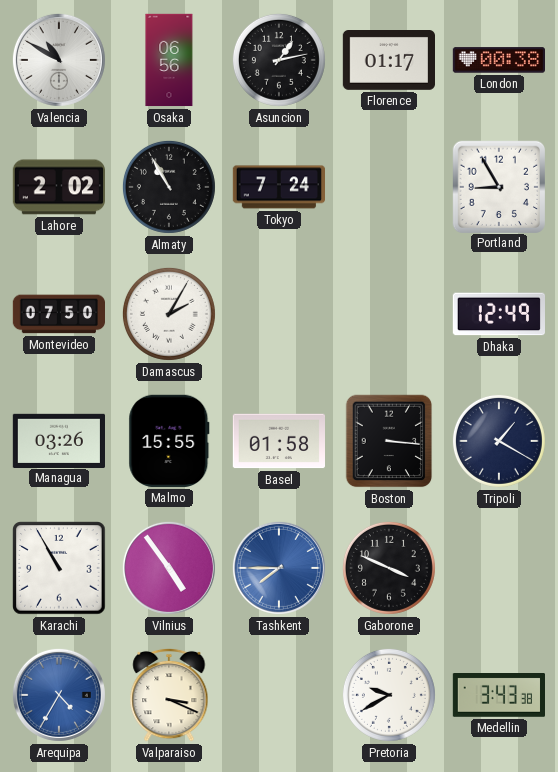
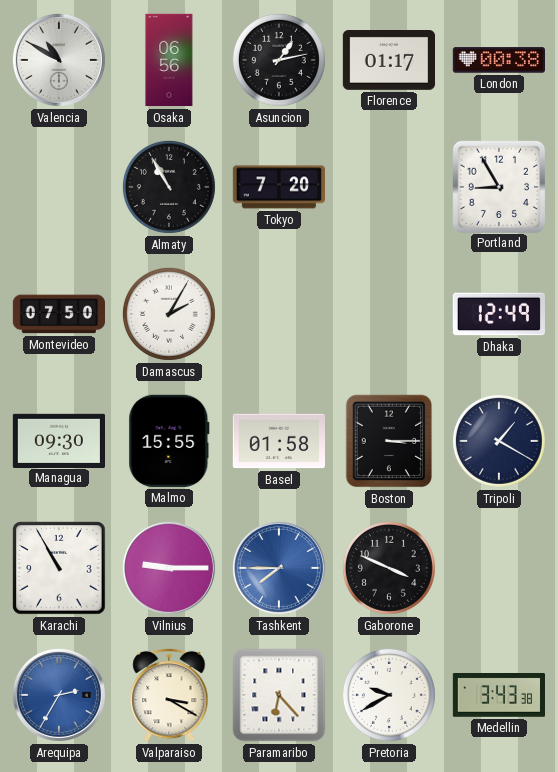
Lahore: 2:02 -> none
Tokyo: 7:24 -> 7:20
Managua: 03:26 -> 09:30
Boston: 3:16 -> 3:15
Vilnius: 4:54 -> 9:15
Arequipa: 4:35 -> 2:35
Valparaiso: 3:19 -> 3:20
Paramaribo: none -> 6:23
